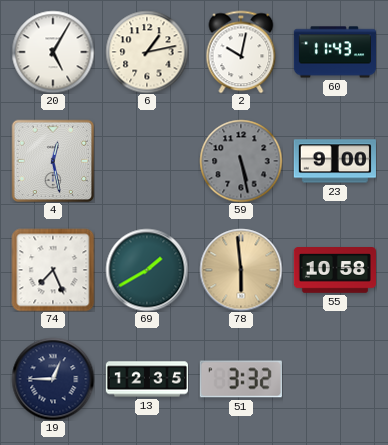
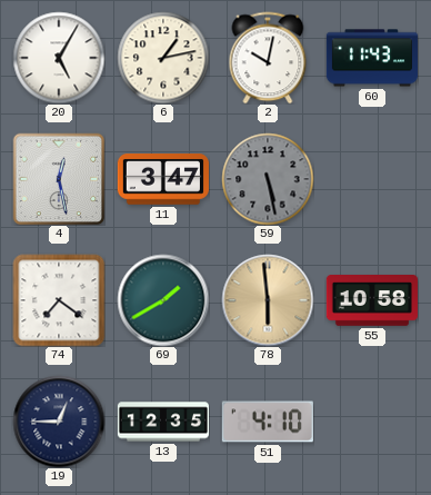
11: none -> 3:47
23: 9:00 -> none
74: 7:26 -> 7:21
51: 3:32 -> 4:10
